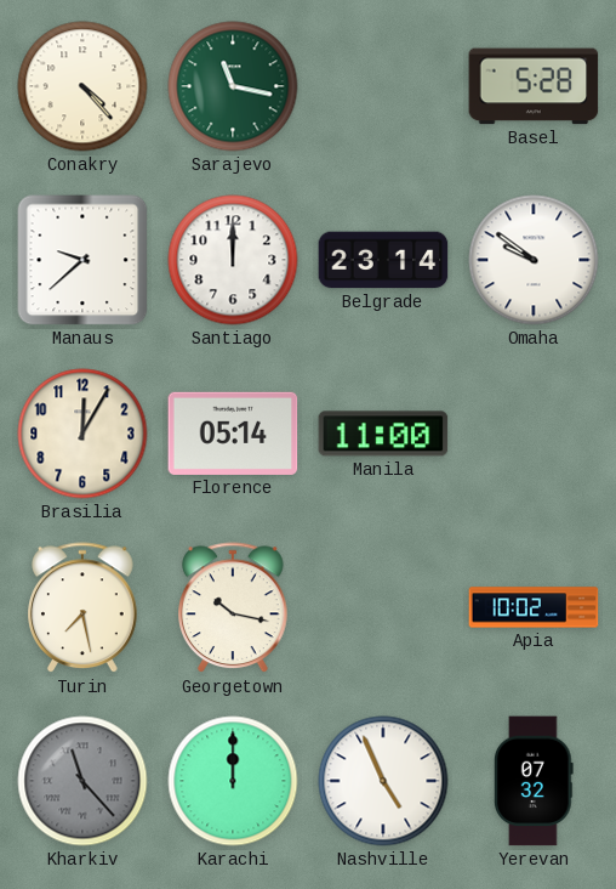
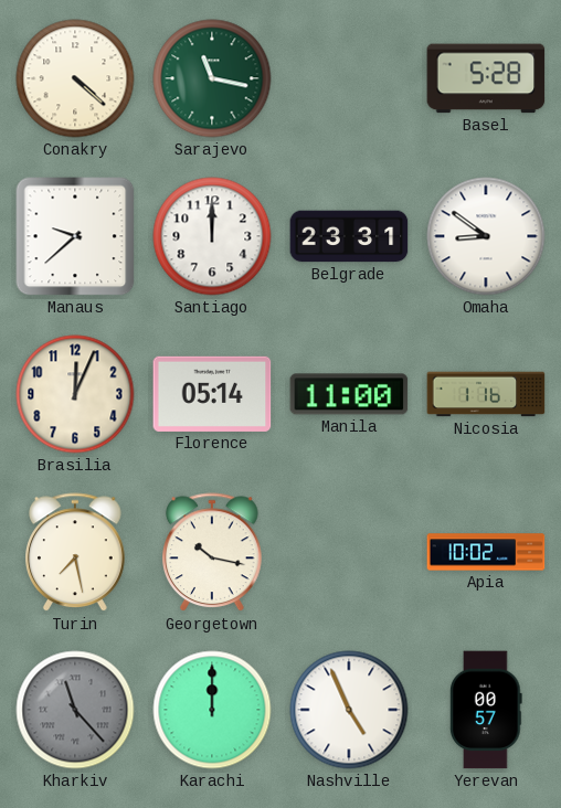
Conakry: 4:23 -> 4:22
Belgrade: 23:14 -> 23:31
Omaha: 9:51 -> 8:51
Brasilia: 12:05 -> 12:04
Nicosia: none -> 1:16
Yerevan: 07:32 -> 00:57
